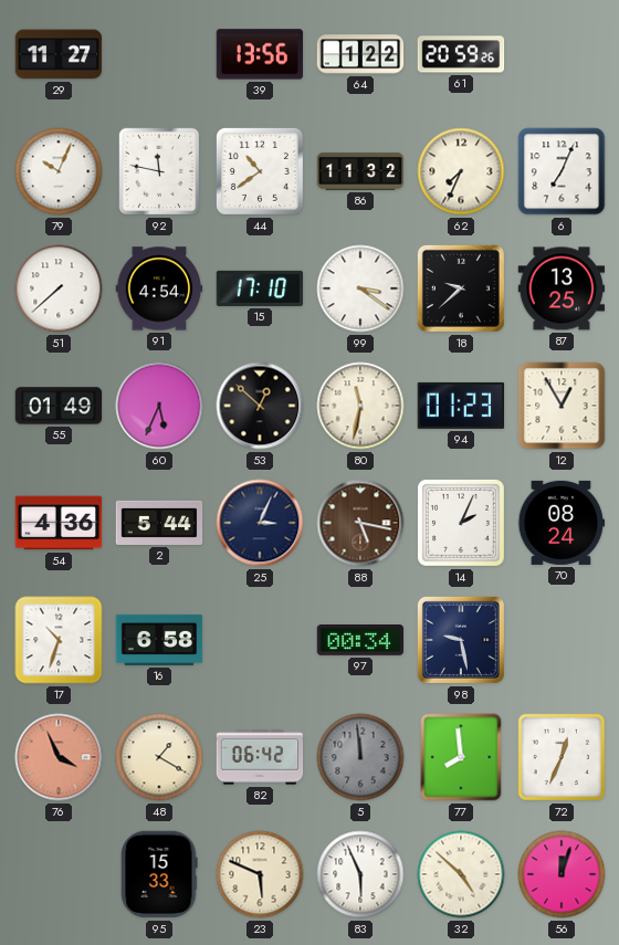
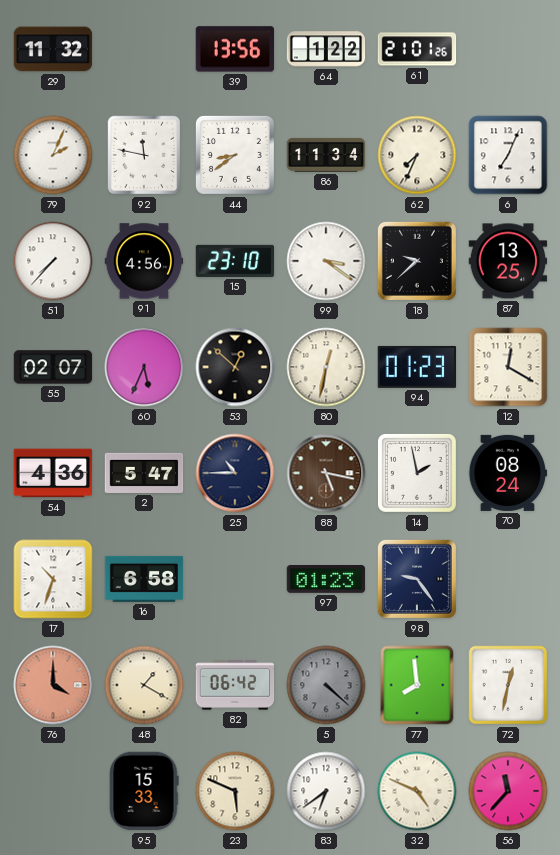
29: 11:27 -> 11:32
61: 20:59 -> 21:01
79: 10:04 -> 2:04
44: 10:39 -> 8:39
86: 11:32 -> 11:34
51: 7:38 -> 7:37
91: 4:54 -> 4:56
15: 17:10 -> 23:10
55: 01:49 -> 02:07
80: 11:32 -> 12:32
12: 12:55 -> 12:20
2: 5:44 -> 5:47
25: 3:04 -> 10:45
14: 2:04 -> 1:58
97: 00:34 -> 01:23
98: 9:28 -> 9:24
76: 3:56 -> 4:00
5: 11:59 -> 4:22
72: 12:34 -> 12:32
83: 5:56 -> 6:39
32: 4:52 -> 4:49
56: 12:03 -> 11:37
